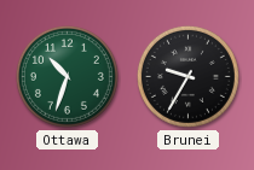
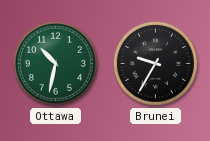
Ottawa: 10:33 -> 10:32
